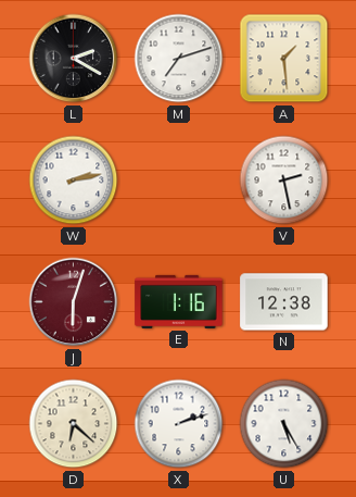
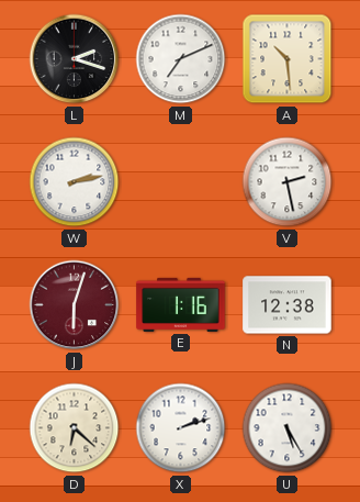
L: 2:20 -> 2:18
M: 7:12 -> 7:11
A: 1:29 -> 10:29
